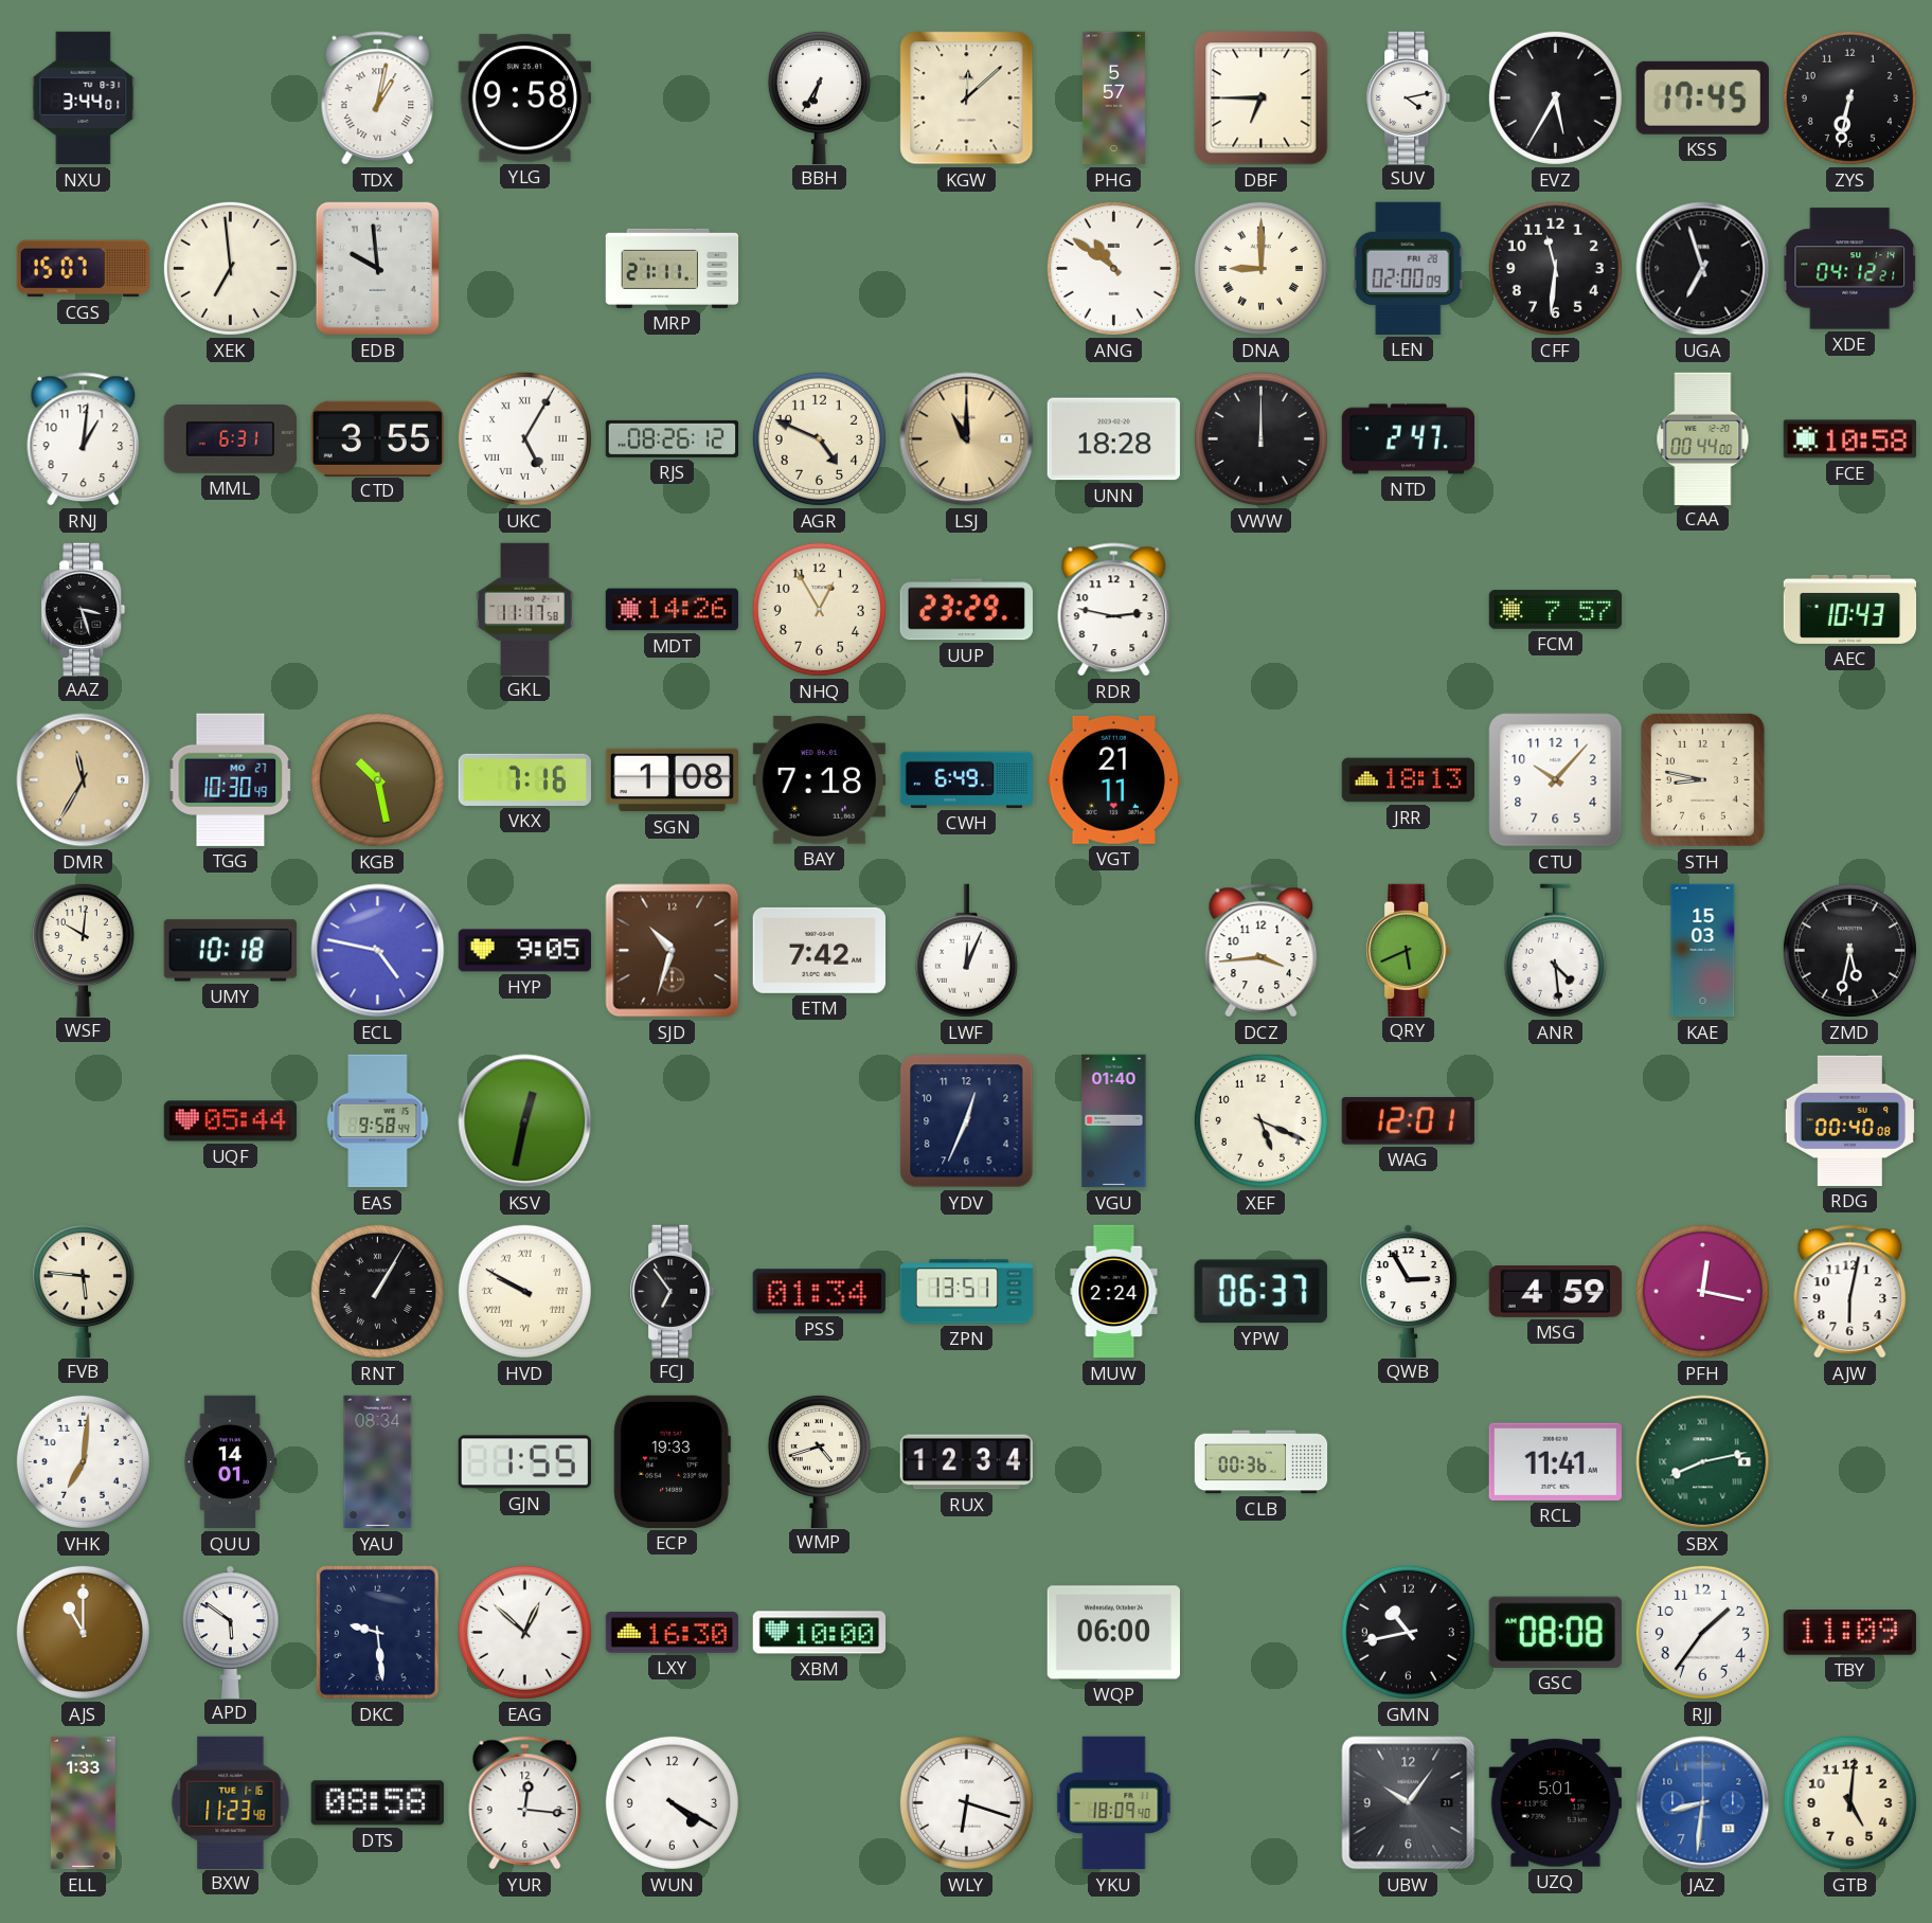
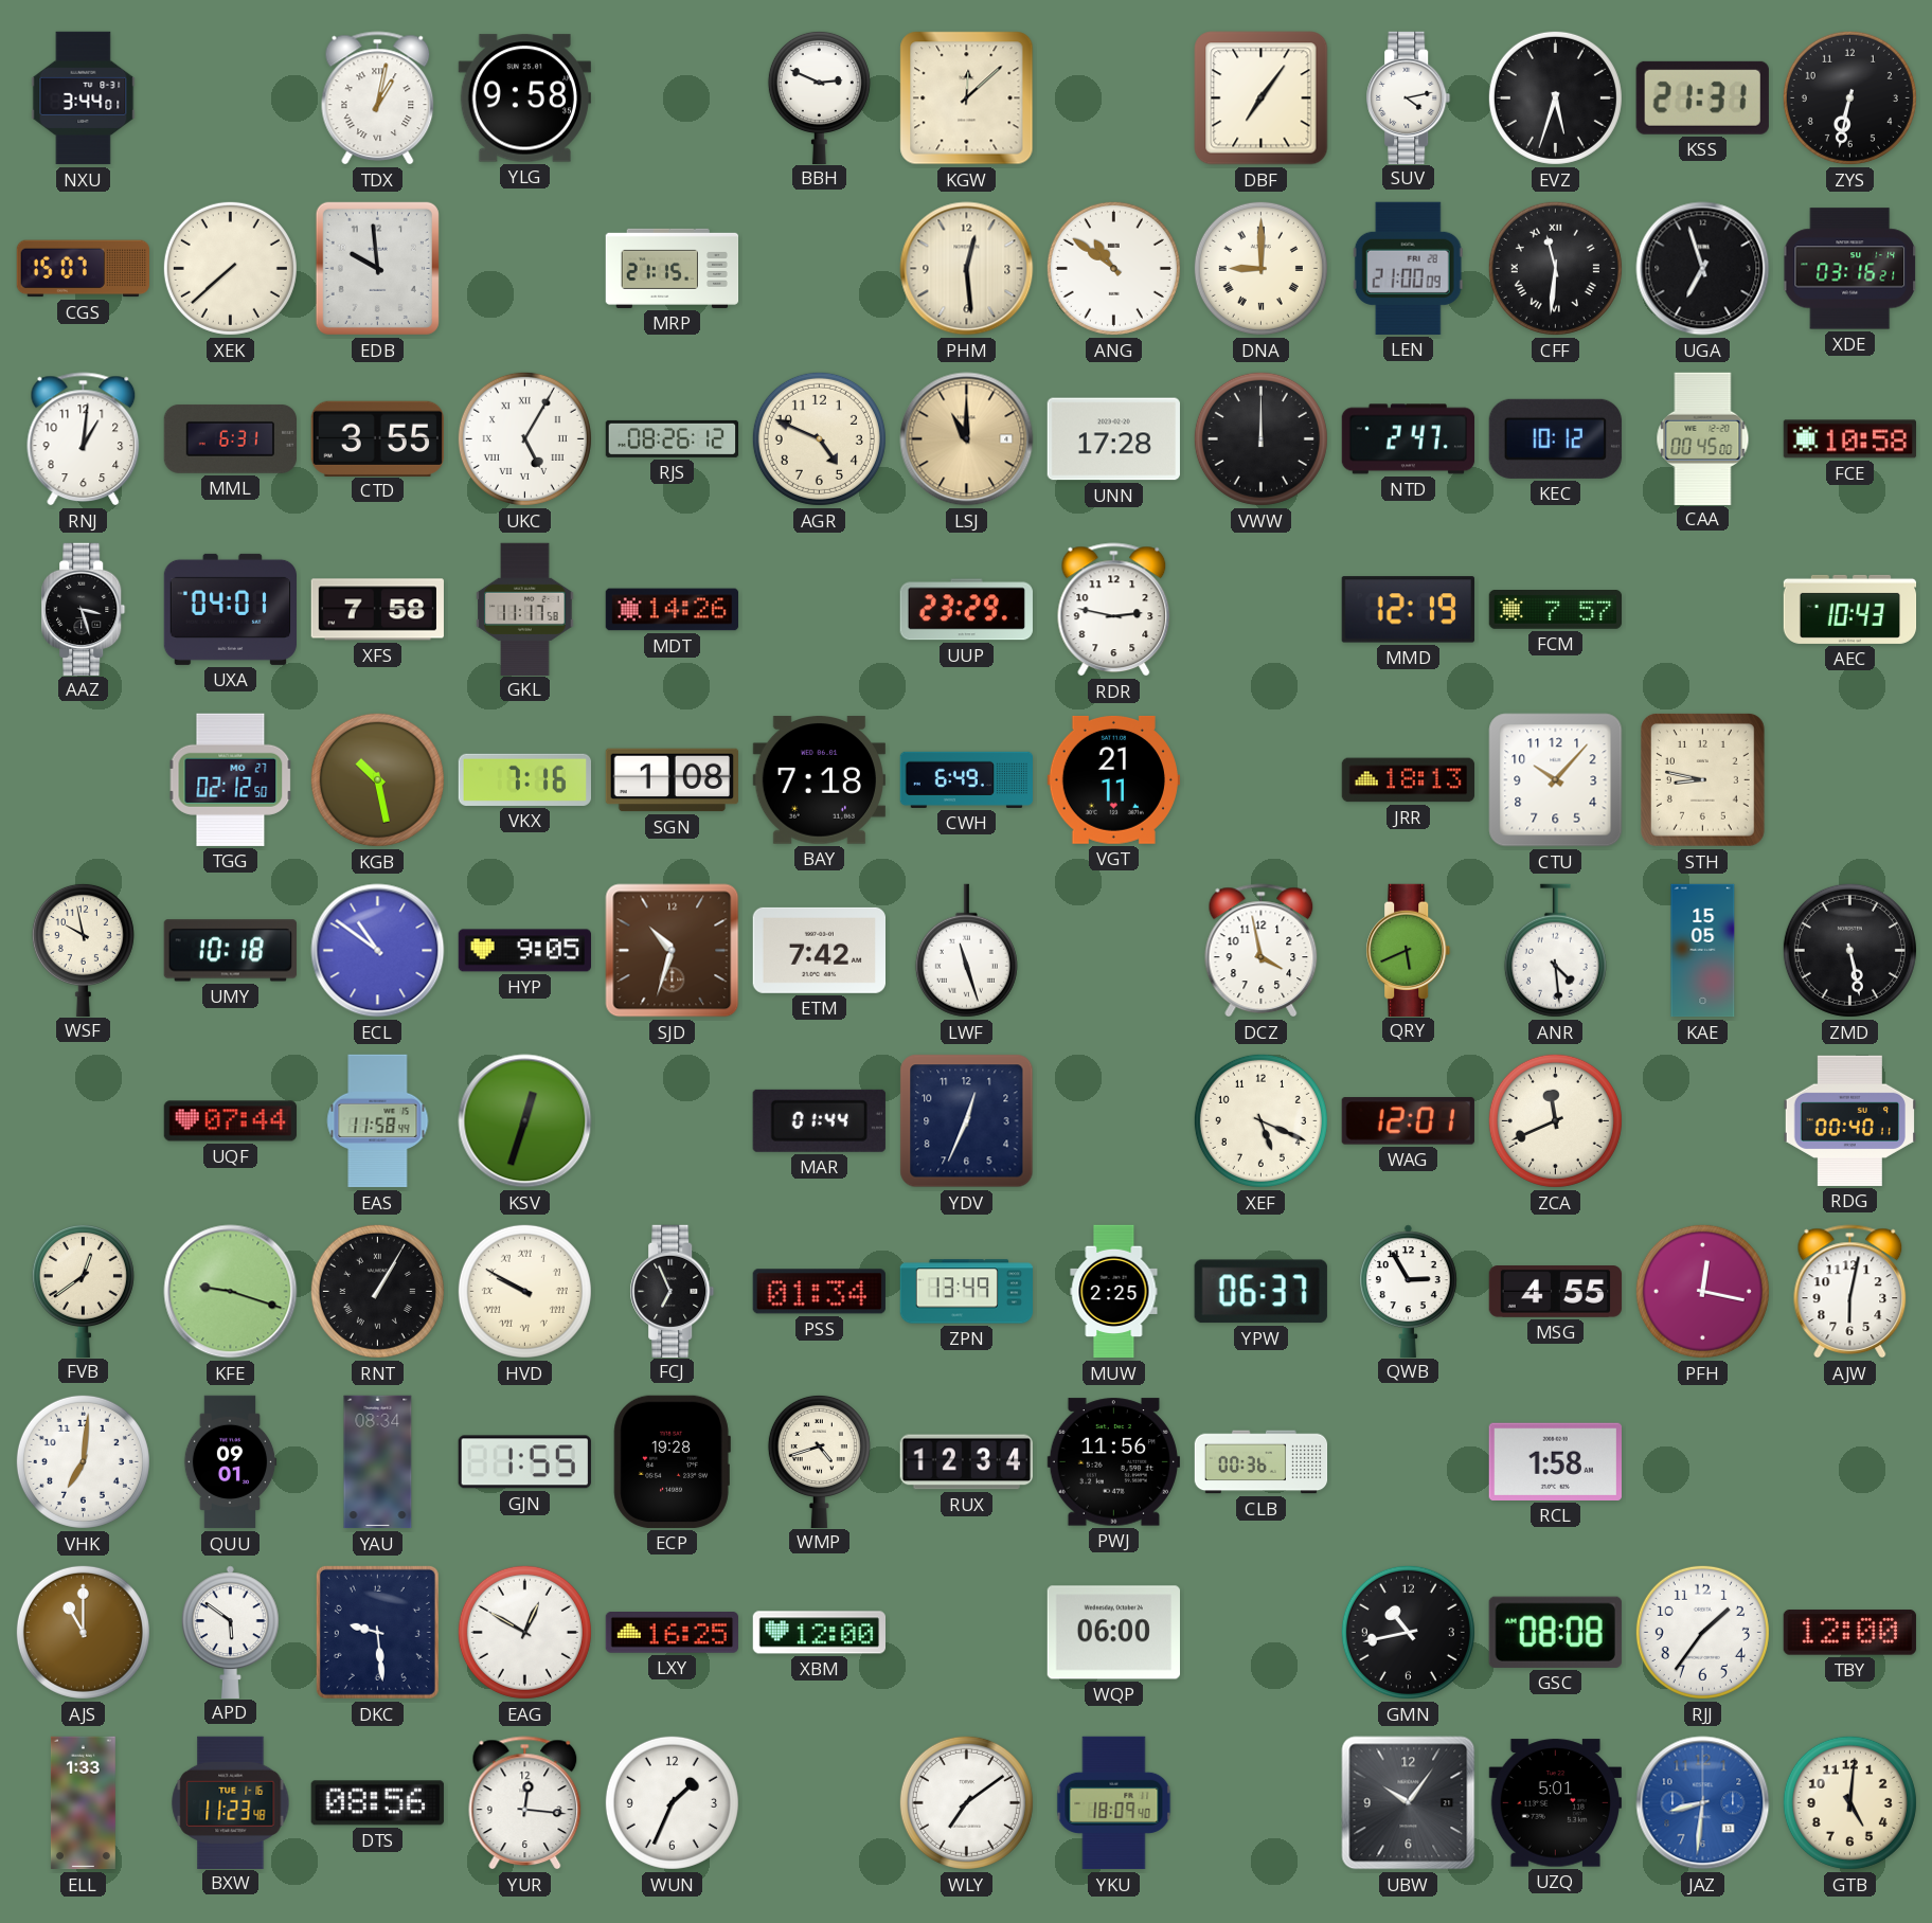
BBH: 6:35 -> 2:49
PHG: 5:57 -> none
DBF: 6:45 -> 7:06
EVZ: 5:35 -> 5:33
KSS: 17:45 -> 21:31
XEK: 6:59 -> 7:38
MRP: 21:11 -> 21:15
PHM: none -> 12:29
LEN: 02:00 -> 21:00
CFF numerals: Arabic -> Roman
XDE: 04:12 -> 03:16
UNN: 18:28 -> 17:28
KEC: none -> 10:12
CAA: 00:44 -> 00:45
UXA: none -> 04:01
XFS: none -> 7:58
NHQ: 12:55 -> none
MMD: none -> 12:19
DMR: 11:35 -> none
TGG: 10:30 -> 02:12
WSF: 10:01 -> 9:58
ECL: 4:47 -> 10:51
LWF: 12:04 -> 11:27
DCZ: 3:44 -> 3:58
KAE: 15:03 -> 15:05
ZMD: 5:32 -> 5:28
UQF: 05:44 -> 07:44
EAS: 9:58 -> 11:58
KSV: 12:32 -> 12:33
MAR: none -> 01:44
VGU: 01:40 -> none
ZCA: none -> 11:41
RDG: 00:40:08 -> 00:40:11
FVB: 5:46 -> 12:39
KFE: none -> 9:18
FCJ: 6:54 -> 6:56
ZPN: 13:51 -> 13:49
MUW: 2:24 -> 2:25
MSG: 4:59 -> 4:55
QUU: 14:01 -> 09:01
ECP: 19:33 -> 19:28
PWJ: none -> 11:56
RCL: 11:41 -> 1:58
SBX: 8:13 -> none
EAG: 12:52 -> 12:50
LXY: 16:30 -> 16:25
XBM: 10:00 -> 12:00
TBY: 11:09 -> 12:00
DTS: 08:58 -> 08:56
WUN: 4:20 -> 1:34
WLY: 6:18 -> 7:09
